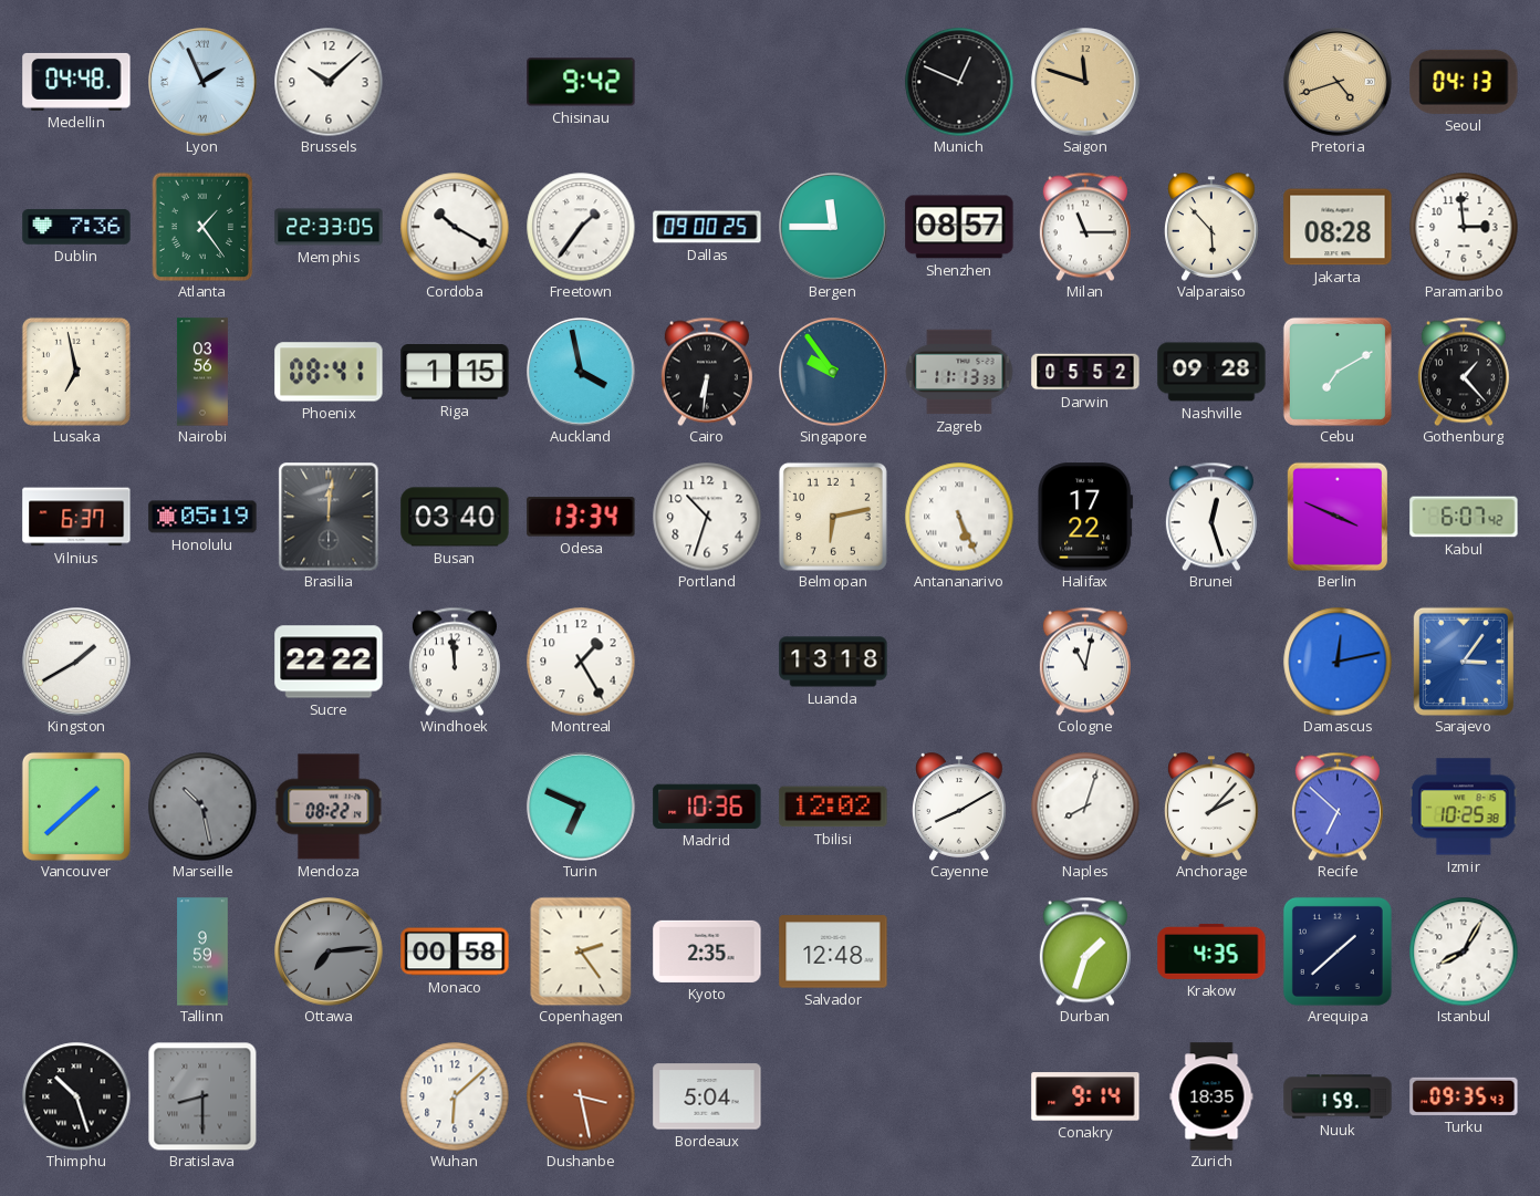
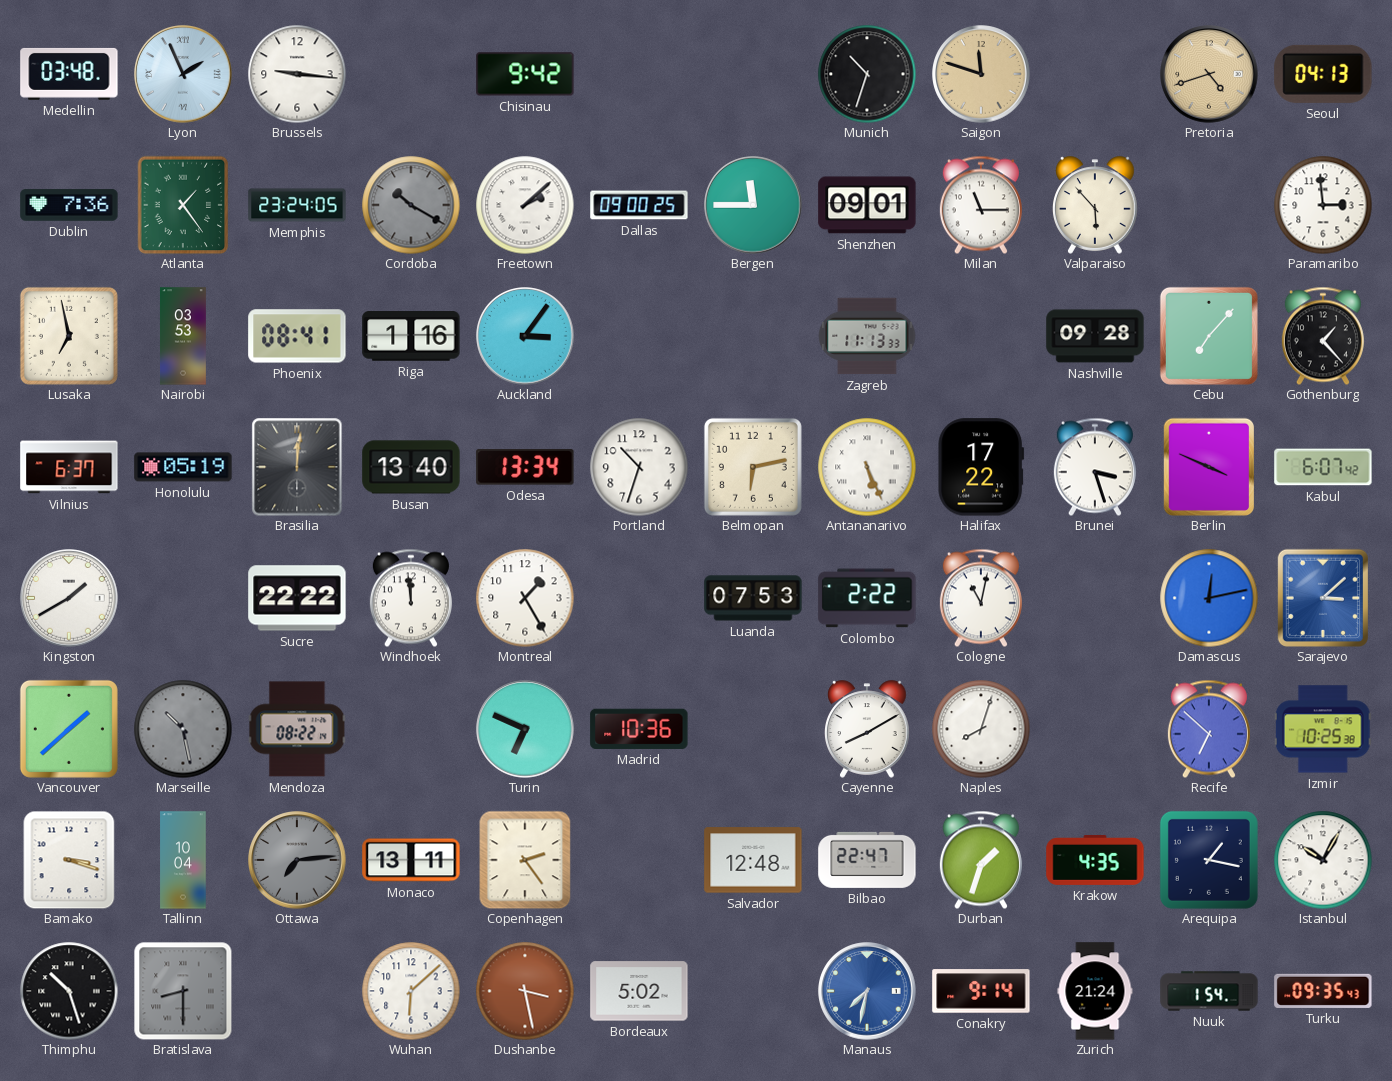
Medellin: 04:48 -> 03:48
Brussels: 10:08 -> 9:16
Munich: 12:49 -> 10:33
Memphis: 22:33 -> 23:24
Cordoba dial: white -> grey
Freetown: 1:36 -> 2:08
Shenzhen: 08:57 -> 09:01
Jakarta: 08:28 -> none
Nairobi: 03:56 -> 03:53
Riga: 1:15 -> 1:16
Auckland: 3:58 -> 3:06
Cairo: 6:31 -> none
Singapore: 9:54 -> none
Darwin: 05:52 -> none
Cebu: 7:10 -> 7:07
Busan: 03:40 -> 13:40
Brunei: 12:27 -> 3:27
Luanda: 13:18 -> 07:53
Colombo: none -> 2:22
Sarajevo: 3:06 -> 3:08
Tbilisi: 12:02 -> none
Anchorage: 2:07 -> none
Bamako: none -> 3:18
Tallinn: 9:59 -> 10:04
Monaco: 00:58 -> 13:11
Kyoto: 2:35 -> none
Bilbao: none -> 22:47
Arequipa: 1:38 -> 1:17
Istanbul: 8:05 -> 10:05
Bordeaux: 5:04 -> 5:02
Manaus: none -> 7:32
Zurich: 18:35 -> 21:24
Nuuk: 1:59 -> 1:54
